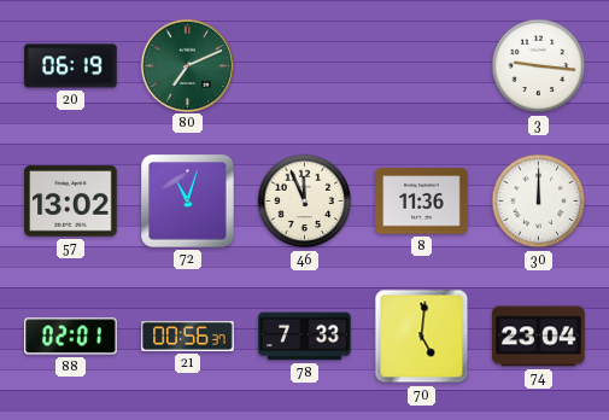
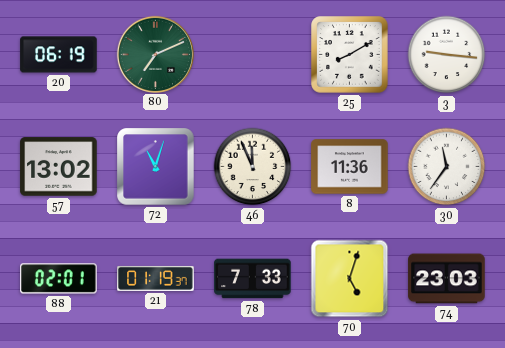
25: none -> 8:10
30: 12:00 -> 11:36
21: 00:56 -> 01:19
70: 5:01 -> 5:03
74: 23:04 -> 23:03
